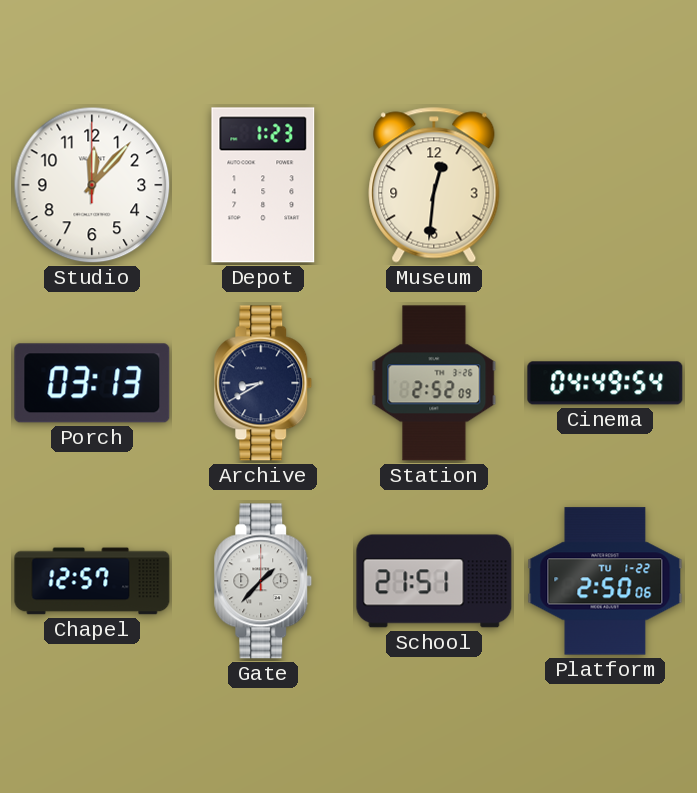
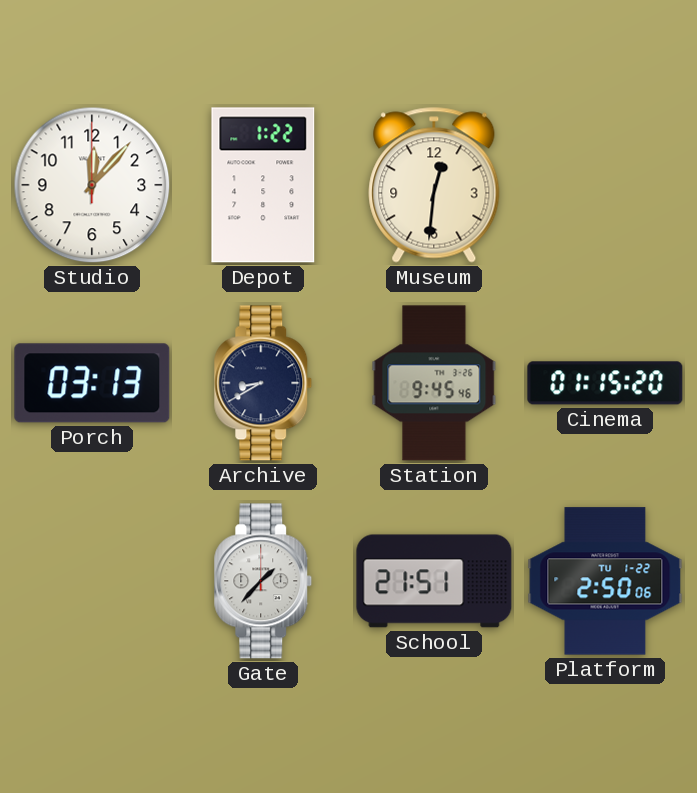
Depot: 1:23 -> 1:22
Station: 2:52 -> 9:45
Cinema: 04:49 -> 01:15
Chapel: 12:57 -> none
